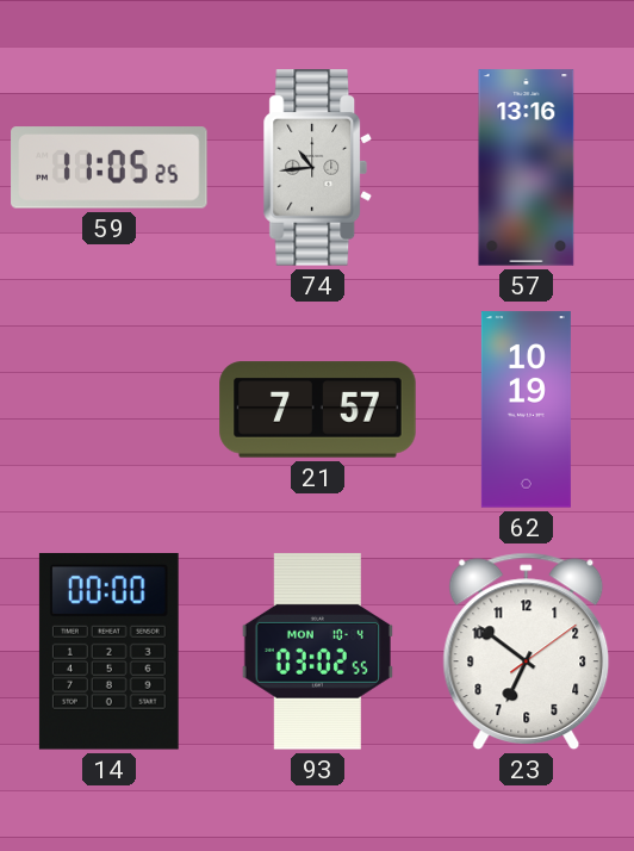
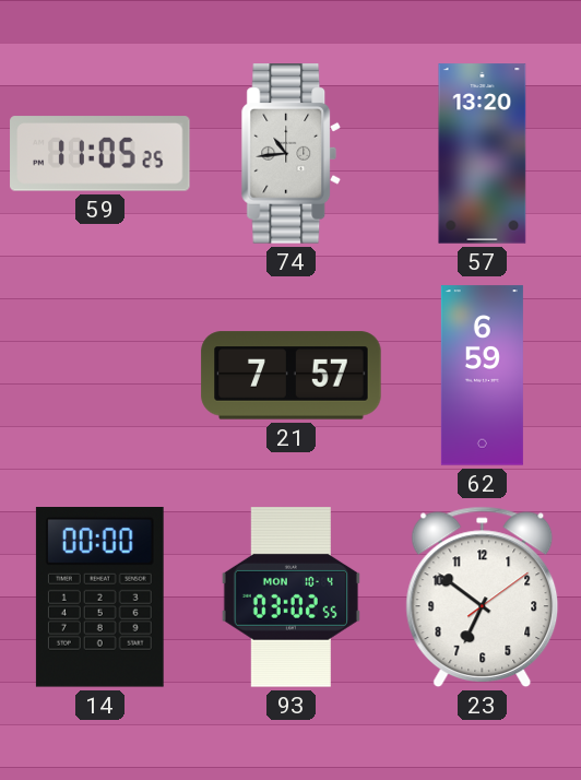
57: 13:16 -> 13:20
62: 10:19 -> 6:59
